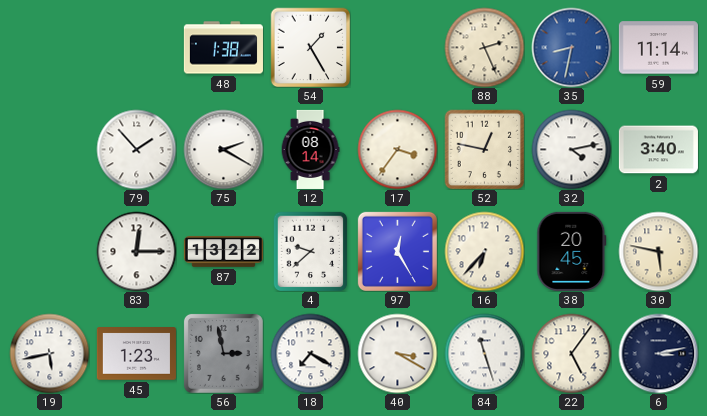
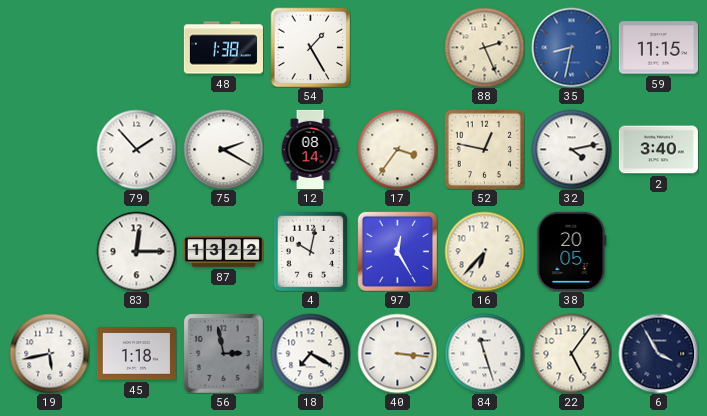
59: 11:14 -> 11:15
4: 9:38 -> 10:02
38: 20:45 -> 20:05
30: 5:47 -> none
45: 1:23 -> 1:18
40: 3:20 -> 3:16
6: 3:13 -> 3:55
